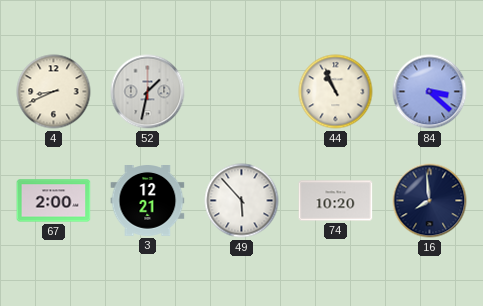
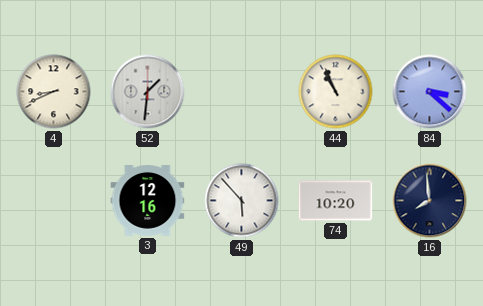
52: 1:32 -> 1:31
67: 2:00 -> none
3: 12:21 -> 12:16
